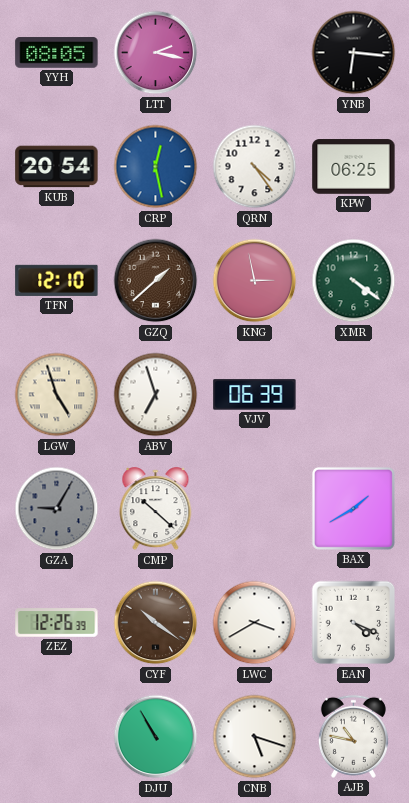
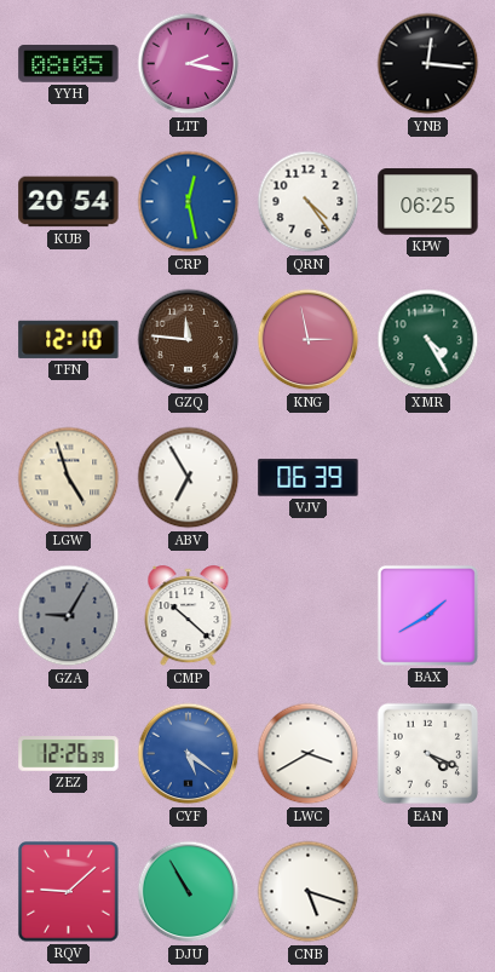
YNB: 6:16 -> 12:16
GZQ: 1:38 -> 11:46
XMR: 4:21 -> 4:25
ABV: 6:57 -> 6:55
CYF: 10:21 -> 5:21
CYF dial: brown -> blue
RQV: none -> 9:08
AJB: 10:47 -> none
